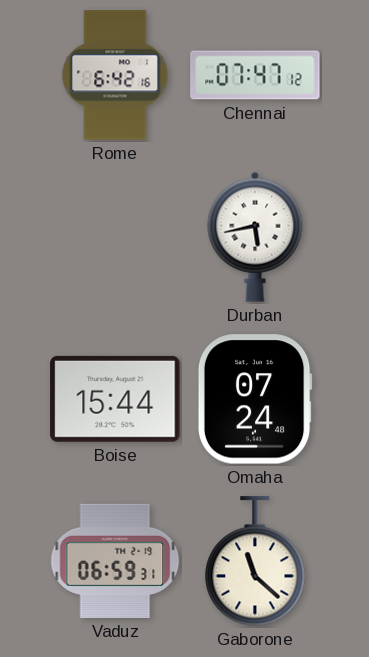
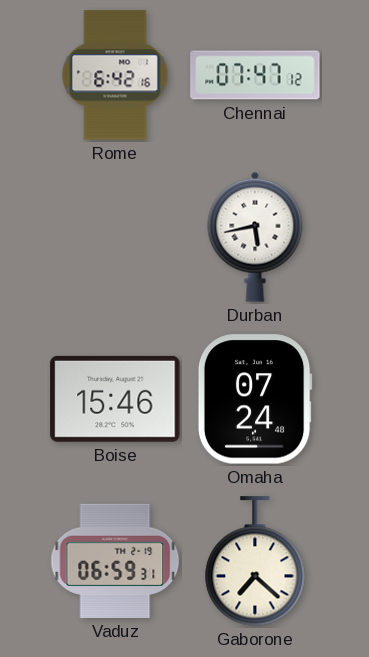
Boise: 15:44 -> 15:46
Gaborone: 11:22 -> 7:22
